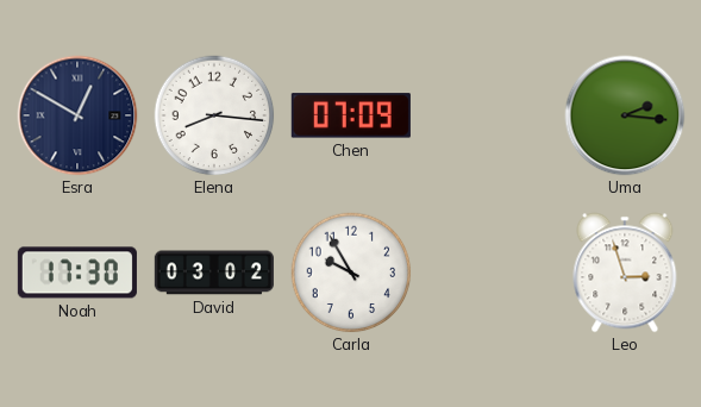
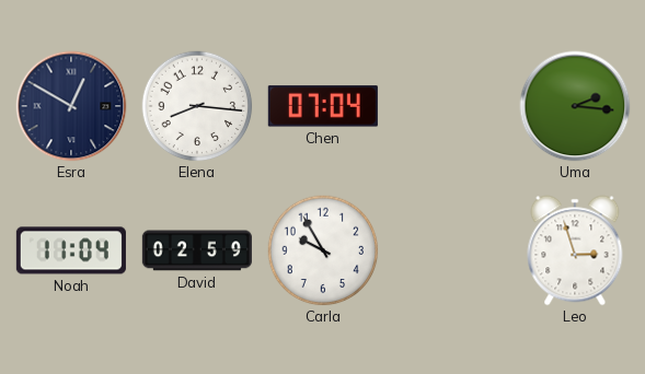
Chen: 07:09 -> 07:04
Noah: 17:30 -> 11:04
David: 03:02 -> 02:59
